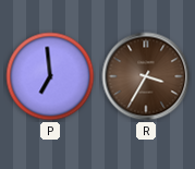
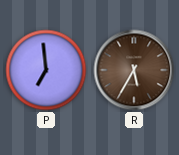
R: 3:35 -> 5:35
